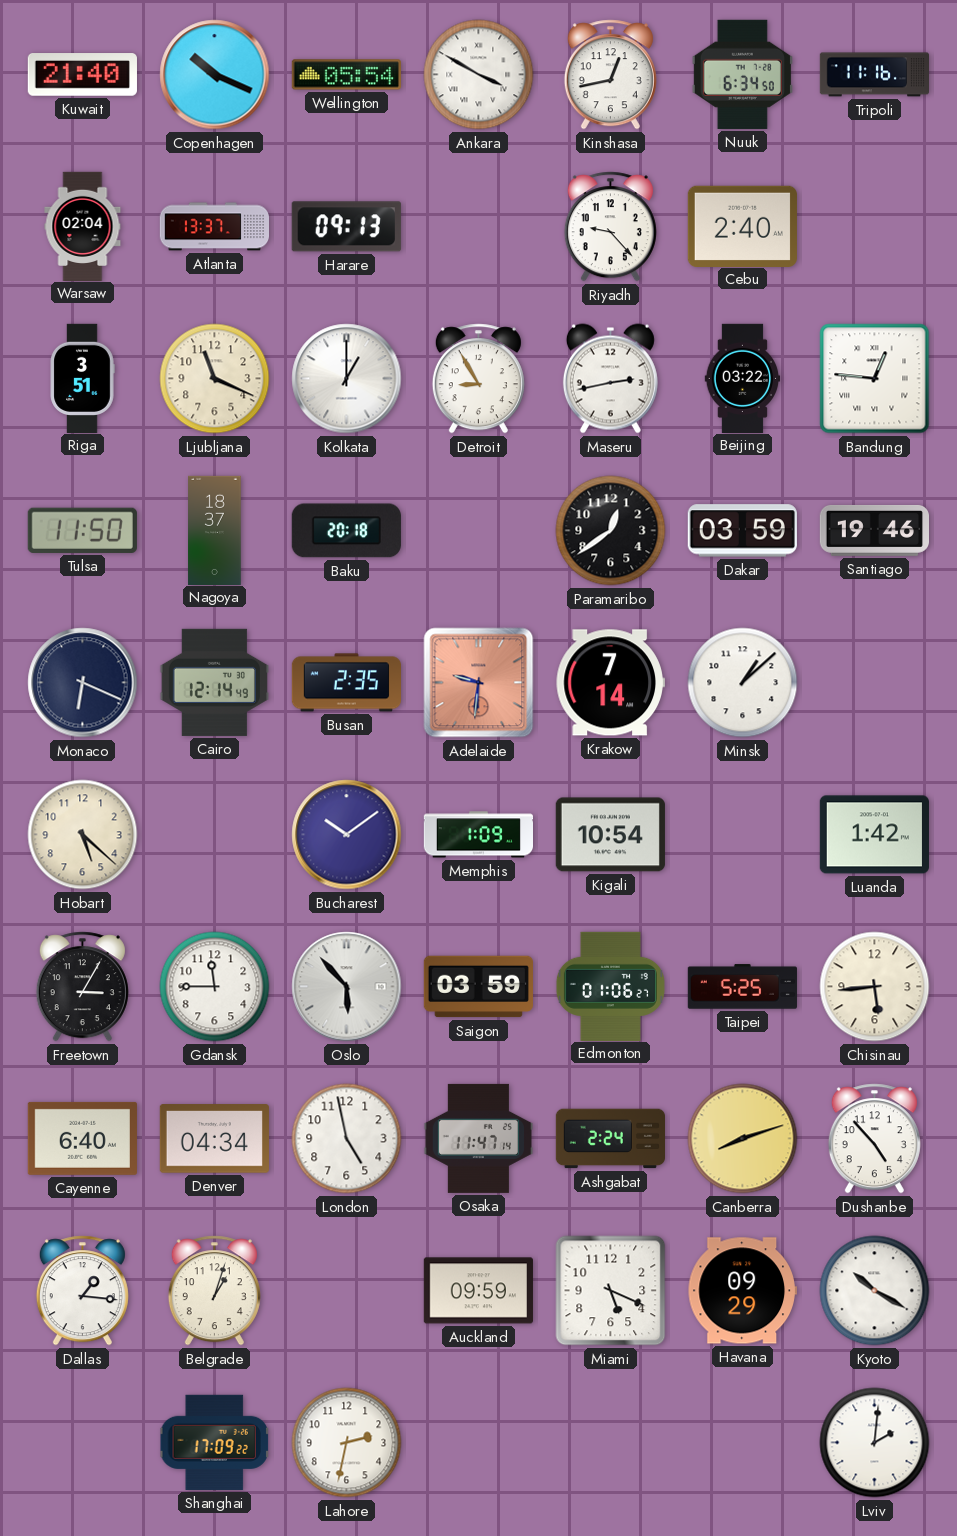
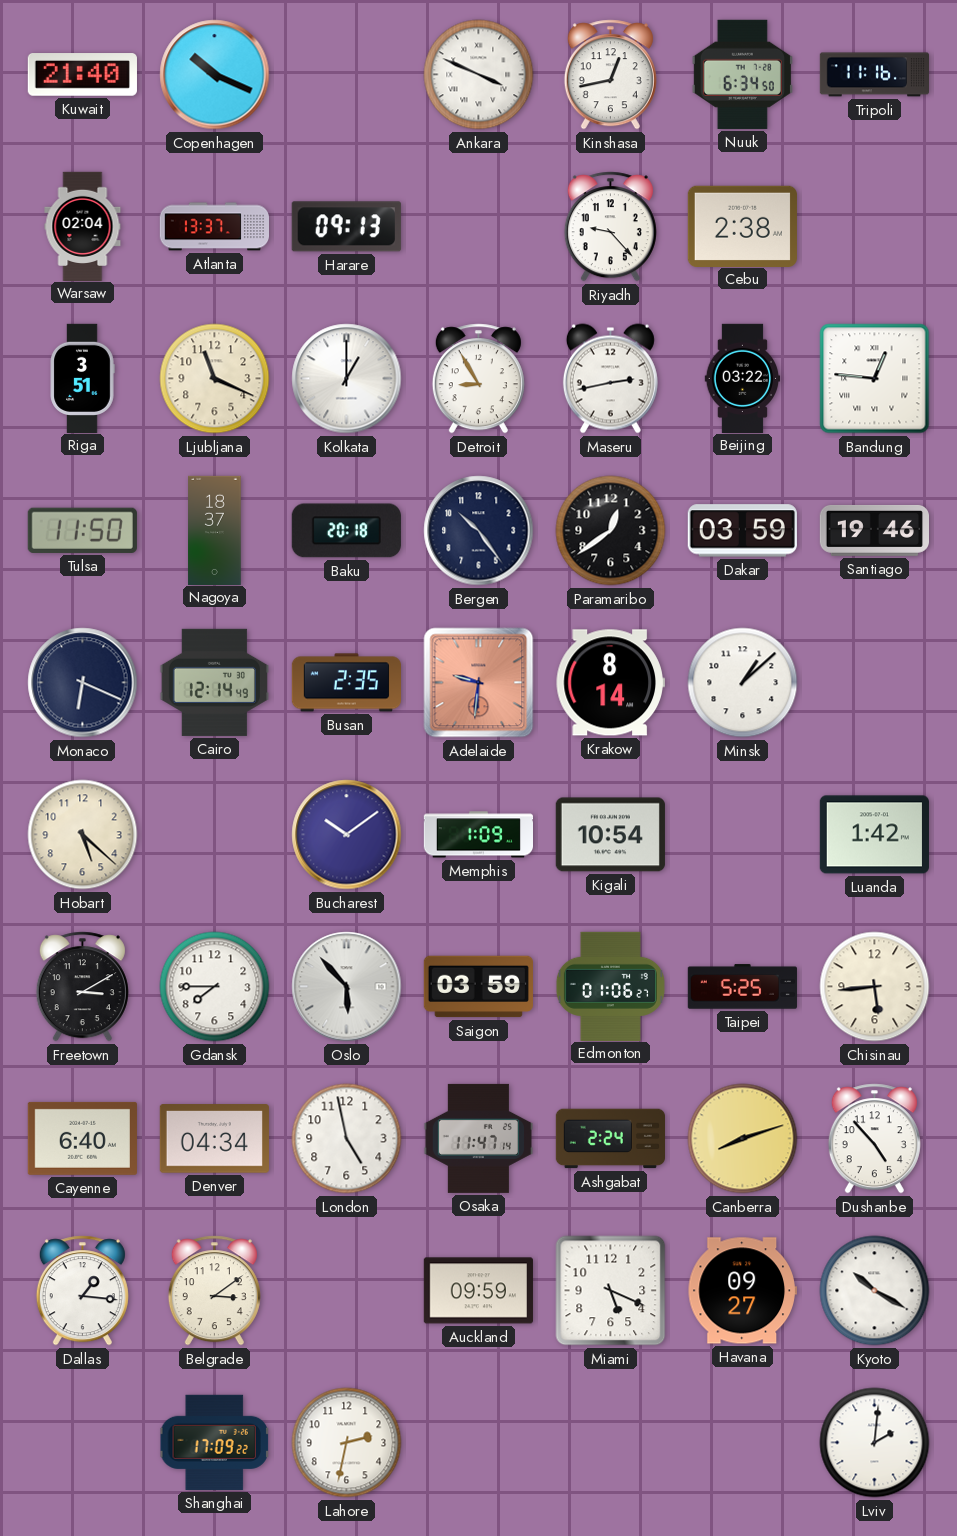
Wellington: 05:54 -> none
Ankara: 3:50 -> 3:49
Cebu: 2:40 -> 2:38
Bergen: none -> 10:24
Krakow: 7:14 -> 8:14
Freetown: 3:05 -> 3:10
Gdansk: 11:45 -> 7:45
Belgrade: 1:03 -> 3:09
Havana: 09:29 -> 09:27
